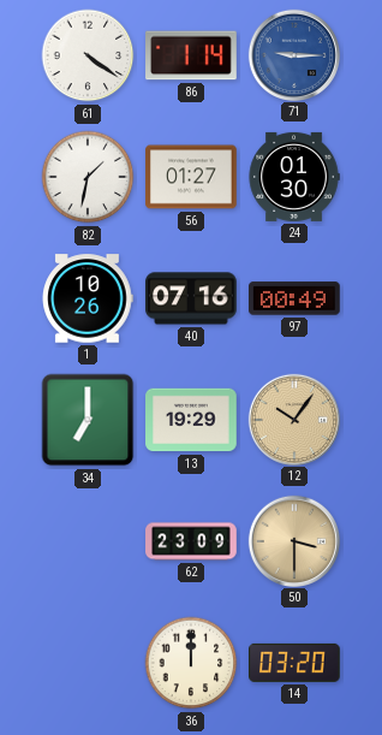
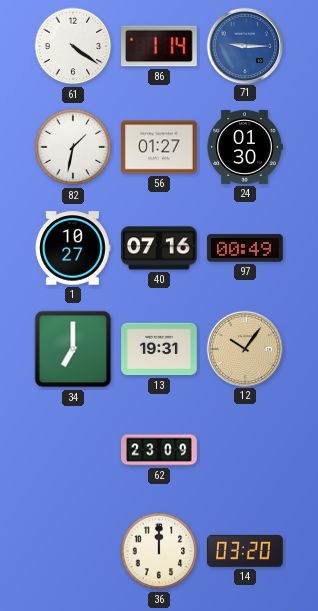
1: 10:26 -> 10:27
13: 19:29 -> 19:31
50: 3:30 -> none
